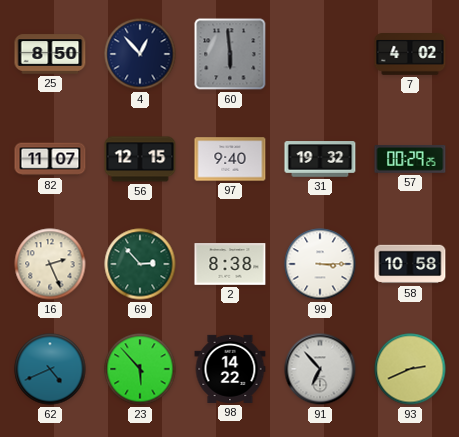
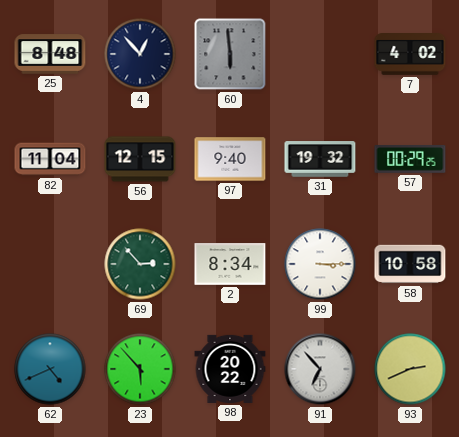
25: 8:50 -> 8:48
82: 11:07 -> 11:04
16: 2:26 -> none
2: 8:38 -> 8:34
98: 14:22 -> 20:22
